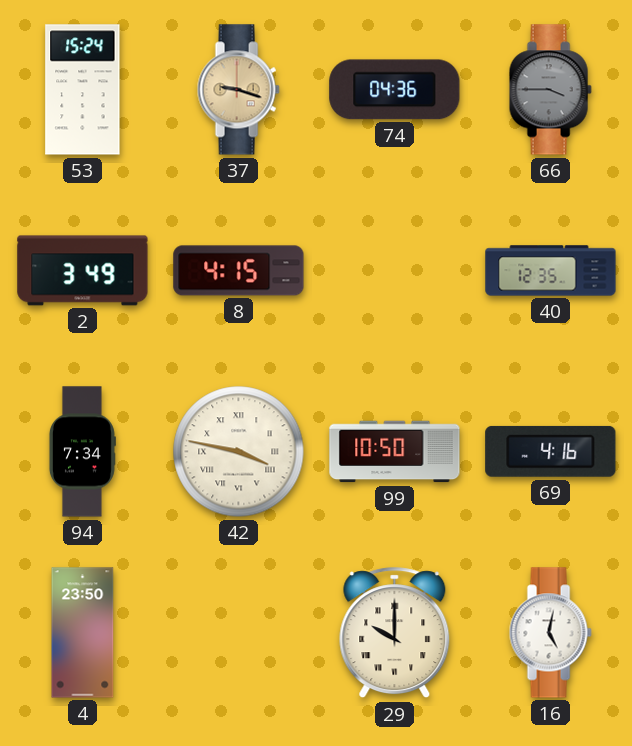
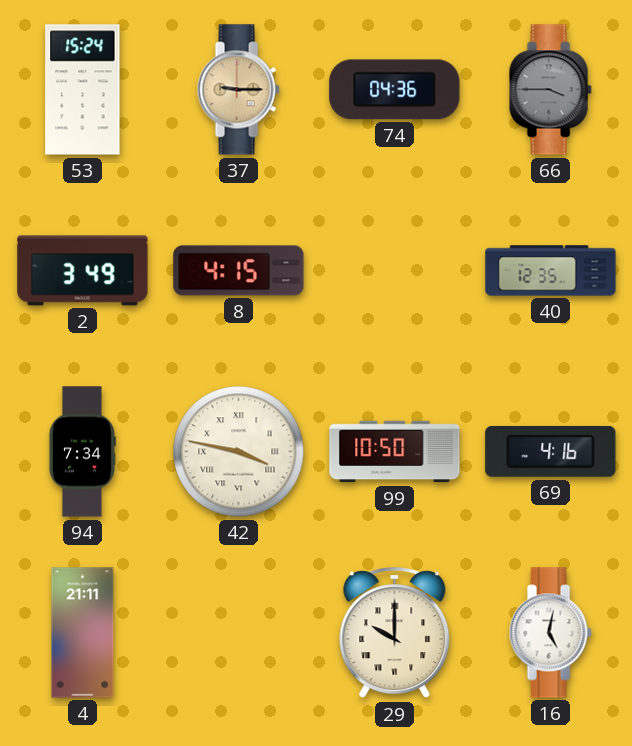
37: 9:18 -> 9:15
4: 23:50 -> 21:11
